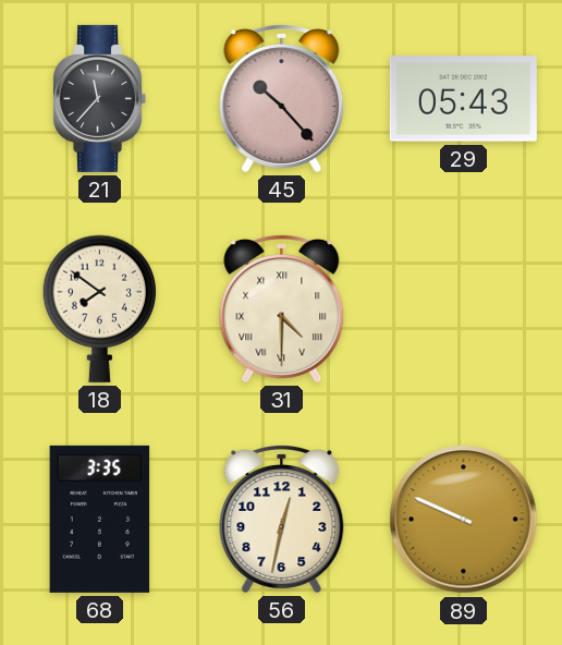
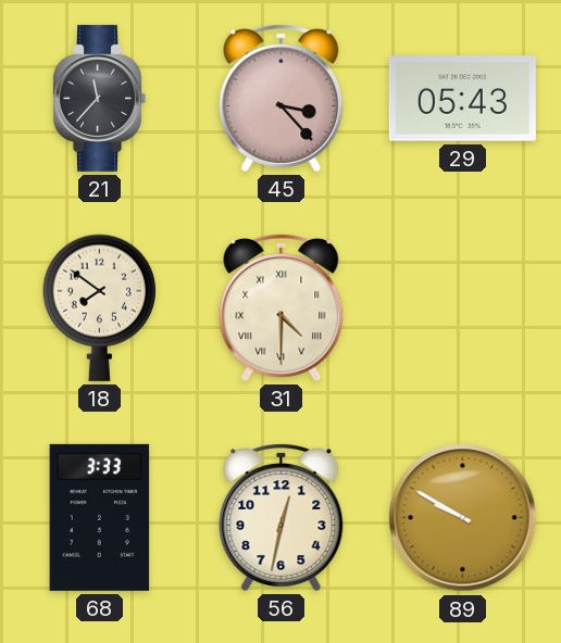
45: 10:23 -> 3:23
68: 3:35 -> 3:33
89: 9:49 -> 9:50
